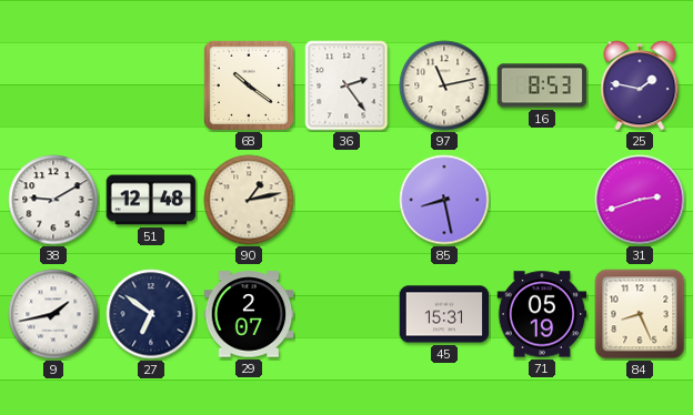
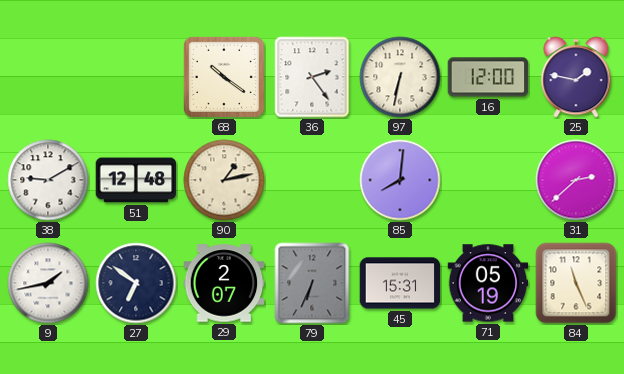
97: 11:13 -> 6:32
16: 8:53 -> 12:00
85: 8:28 -> 8:01
31: 2:42 -> 2:38
79: none -> 6:34
84: 8:26 -> 11:26
